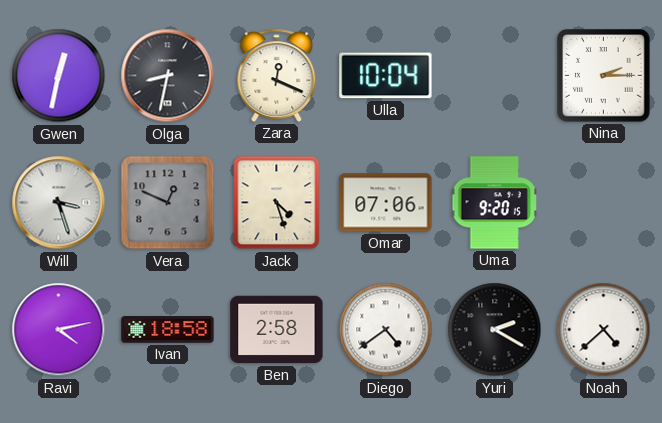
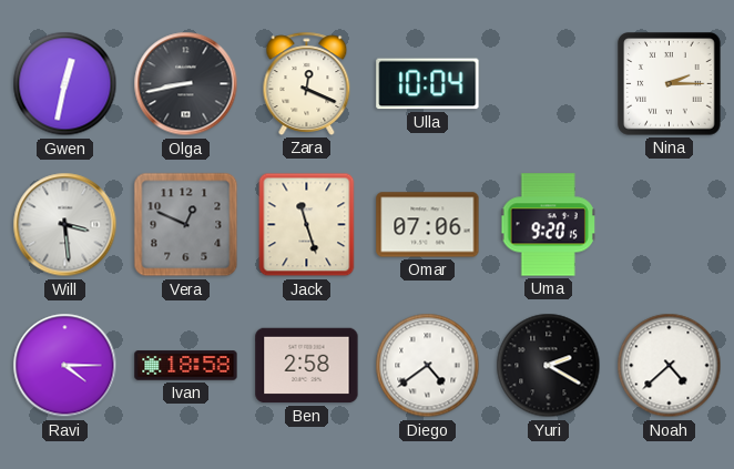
Olga: 8:32 -> 8:43
Will: 3:27 -> 3:29
Jack: 4:27 -> 11:27
Ravi: 4:13 -> 4:15
